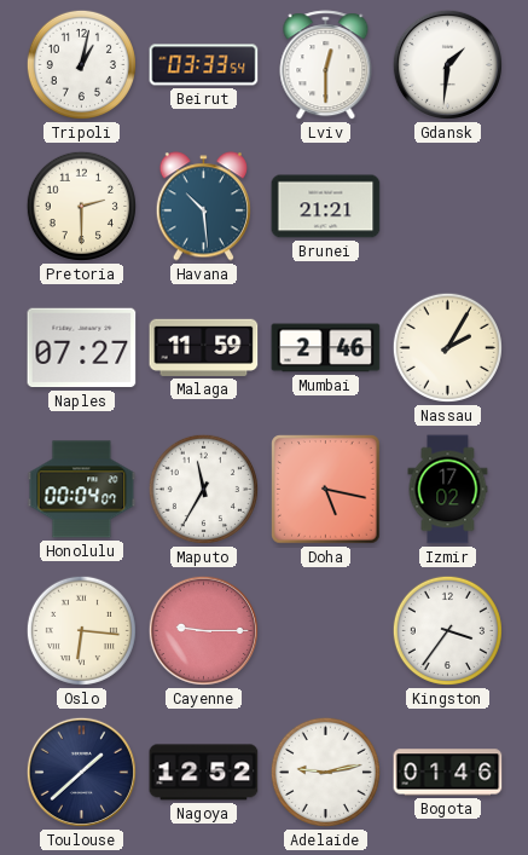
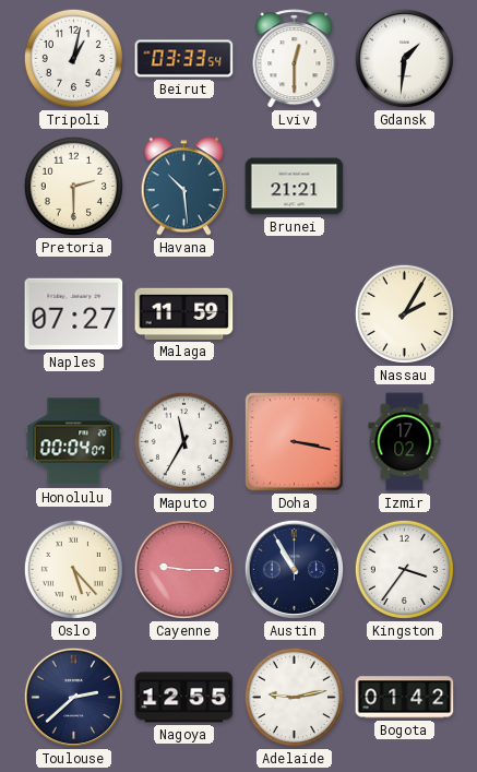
Mumbai: 2:46 -> none
Doha: 5:17 -> 3:17
Oslo: 6:16 -> 5:23
Austin: none -> 10:55
Toulouse: 1:38 -> 2:38
Nagoya: 12:52 -> 12:55
Bogota: 01:46 -> 01:42
